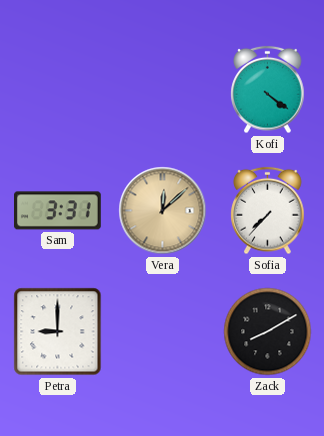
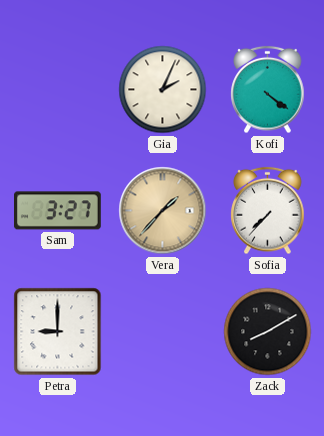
Gia: none -> 2:04
Sam: 3:31 -> 3:27
Vera: 12:08 -> 1:37
